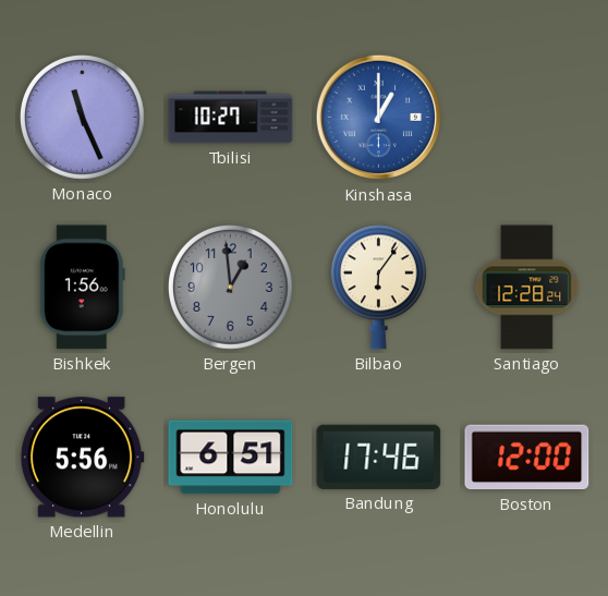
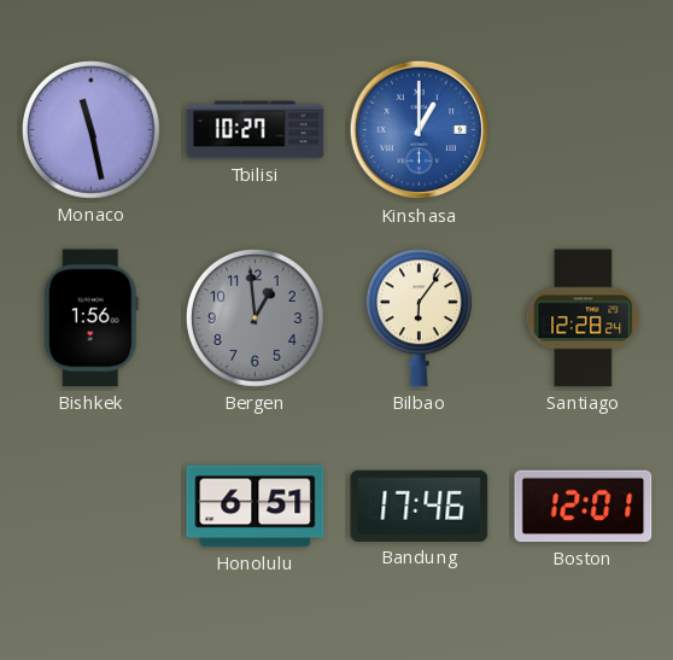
Monaco: 11:26 -> 11:28
Medellin: 5:56 -> none
Boston: 12:00 -> 12:01
